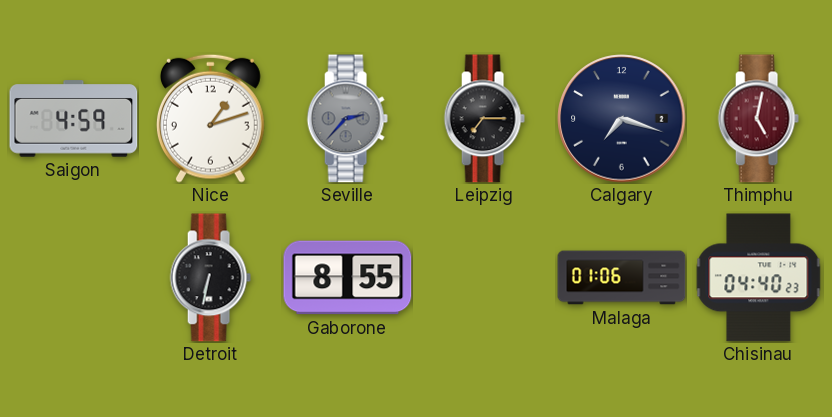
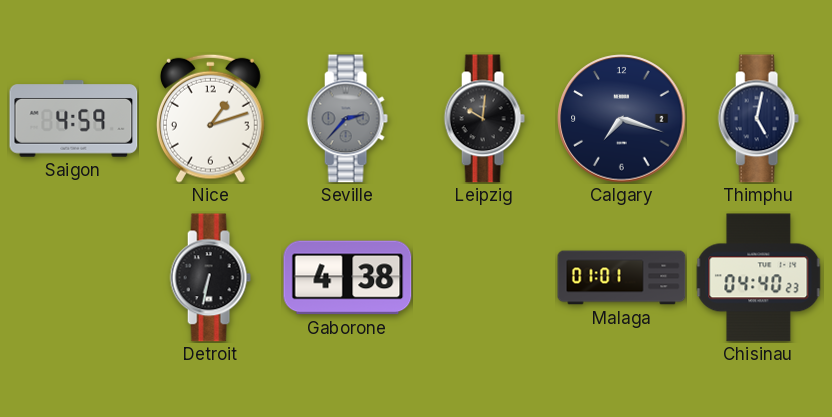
Leipzig: 7:15 -> 10:01
Thimphu dial: burgundy -> navy
Gaborone: 8:55 -> 4:38
Malaga: 01:06 -> 01:01
